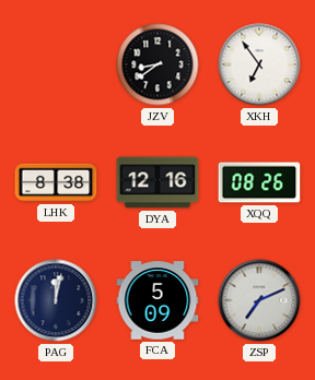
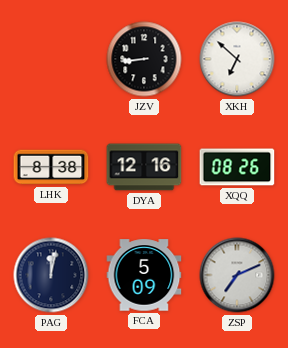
JZV: 8:39 -> 8:44
XKH: 6:54 -> 6:52
